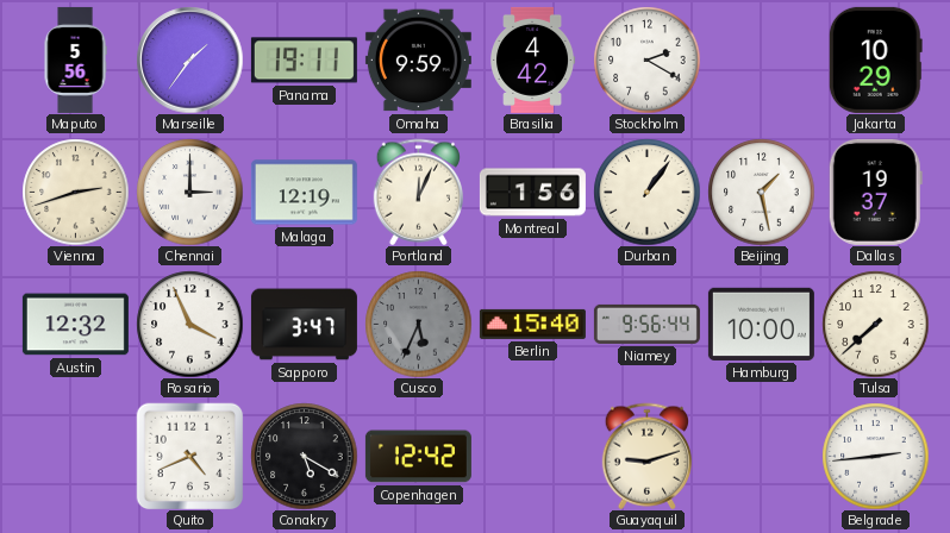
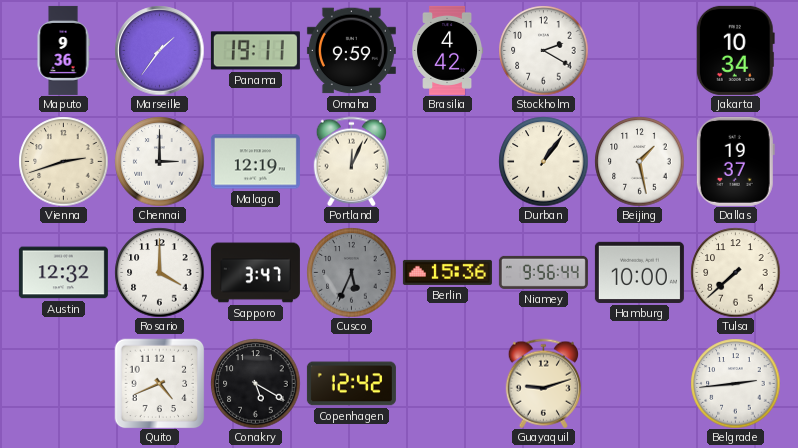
Maputo: 5:56 -> 9:36
Jakarta: 10:29 -> 10:34
Montreal: 1:56 -> none
Rosario: 3:56 -> 4:00
Berlin: 15:40 -> 15:36
